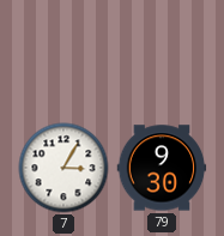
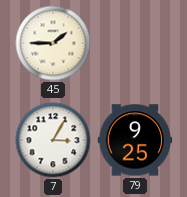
45: none -> 1:45
79: 9:30 -> 9:25
